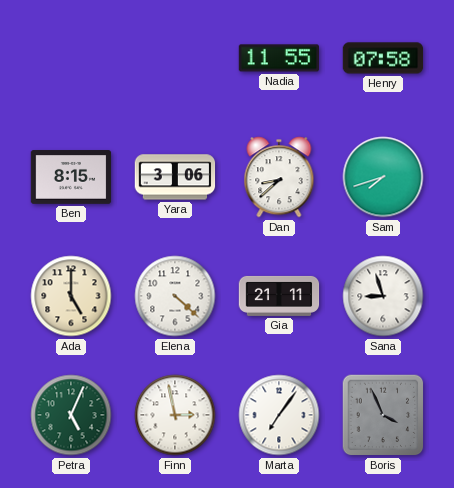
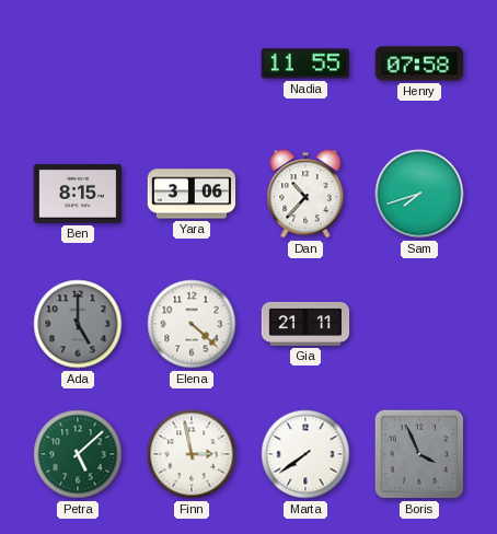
Dan: 8:38 -> 10:37
Ada dial: cream -> grey
Sana: 8:57 -> none
Petra: 5:04 -> 5:08
Marta: 7:06 -> 7:39
